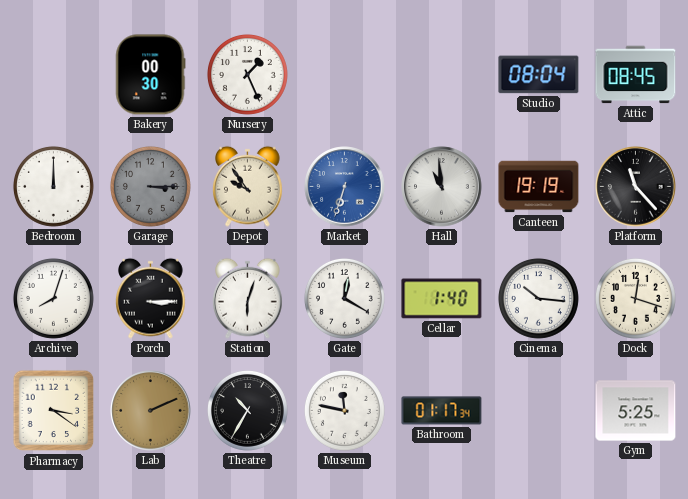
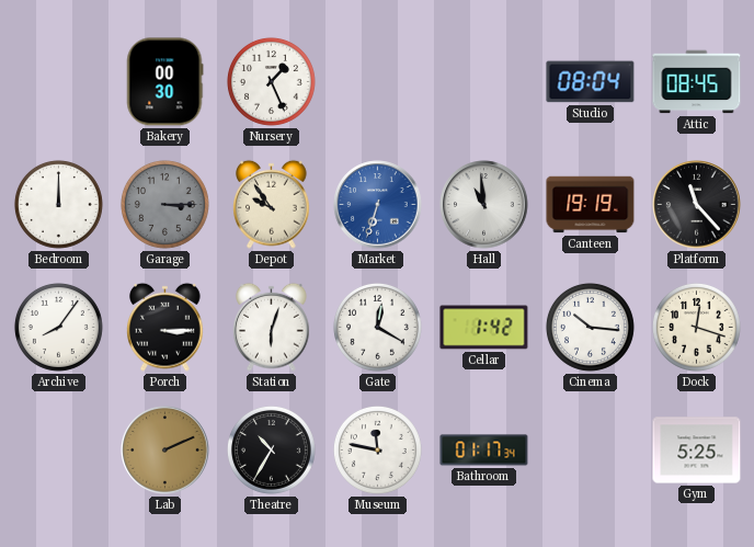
Archive: 8:03 -> 8:06
Cellar: 1:40 -> 1:42
Pharmacy: 3:21 -> none
